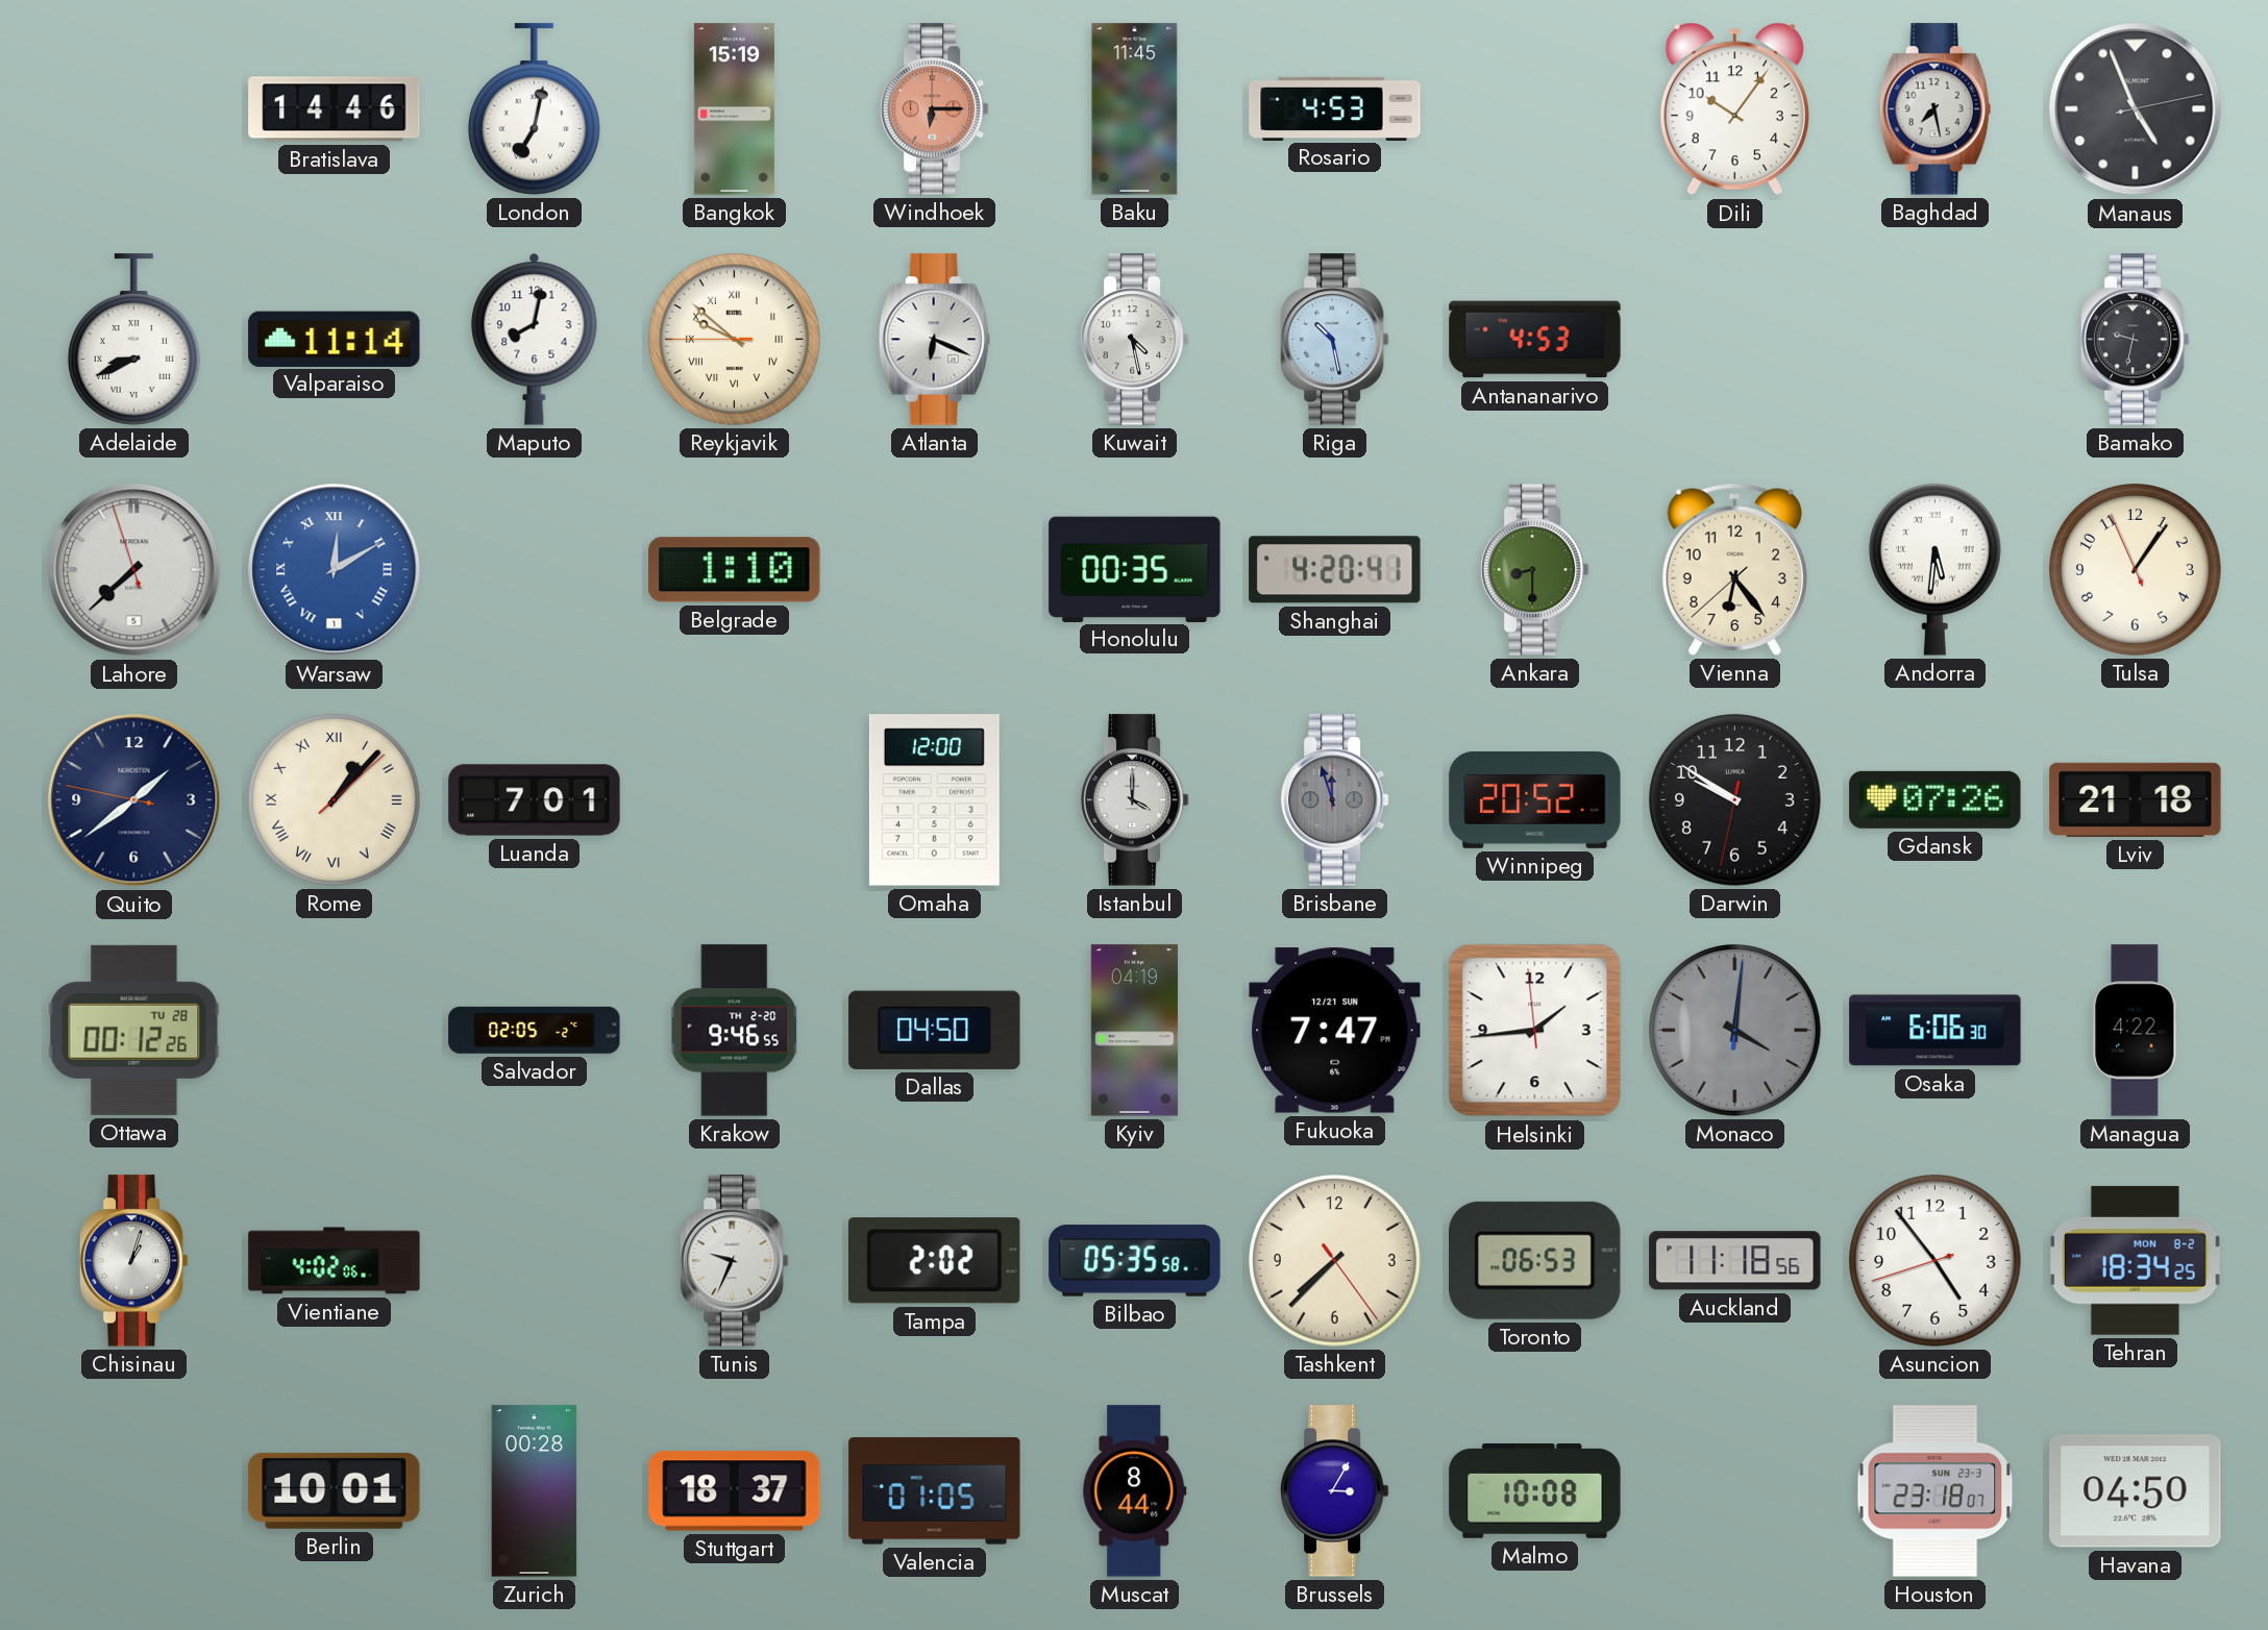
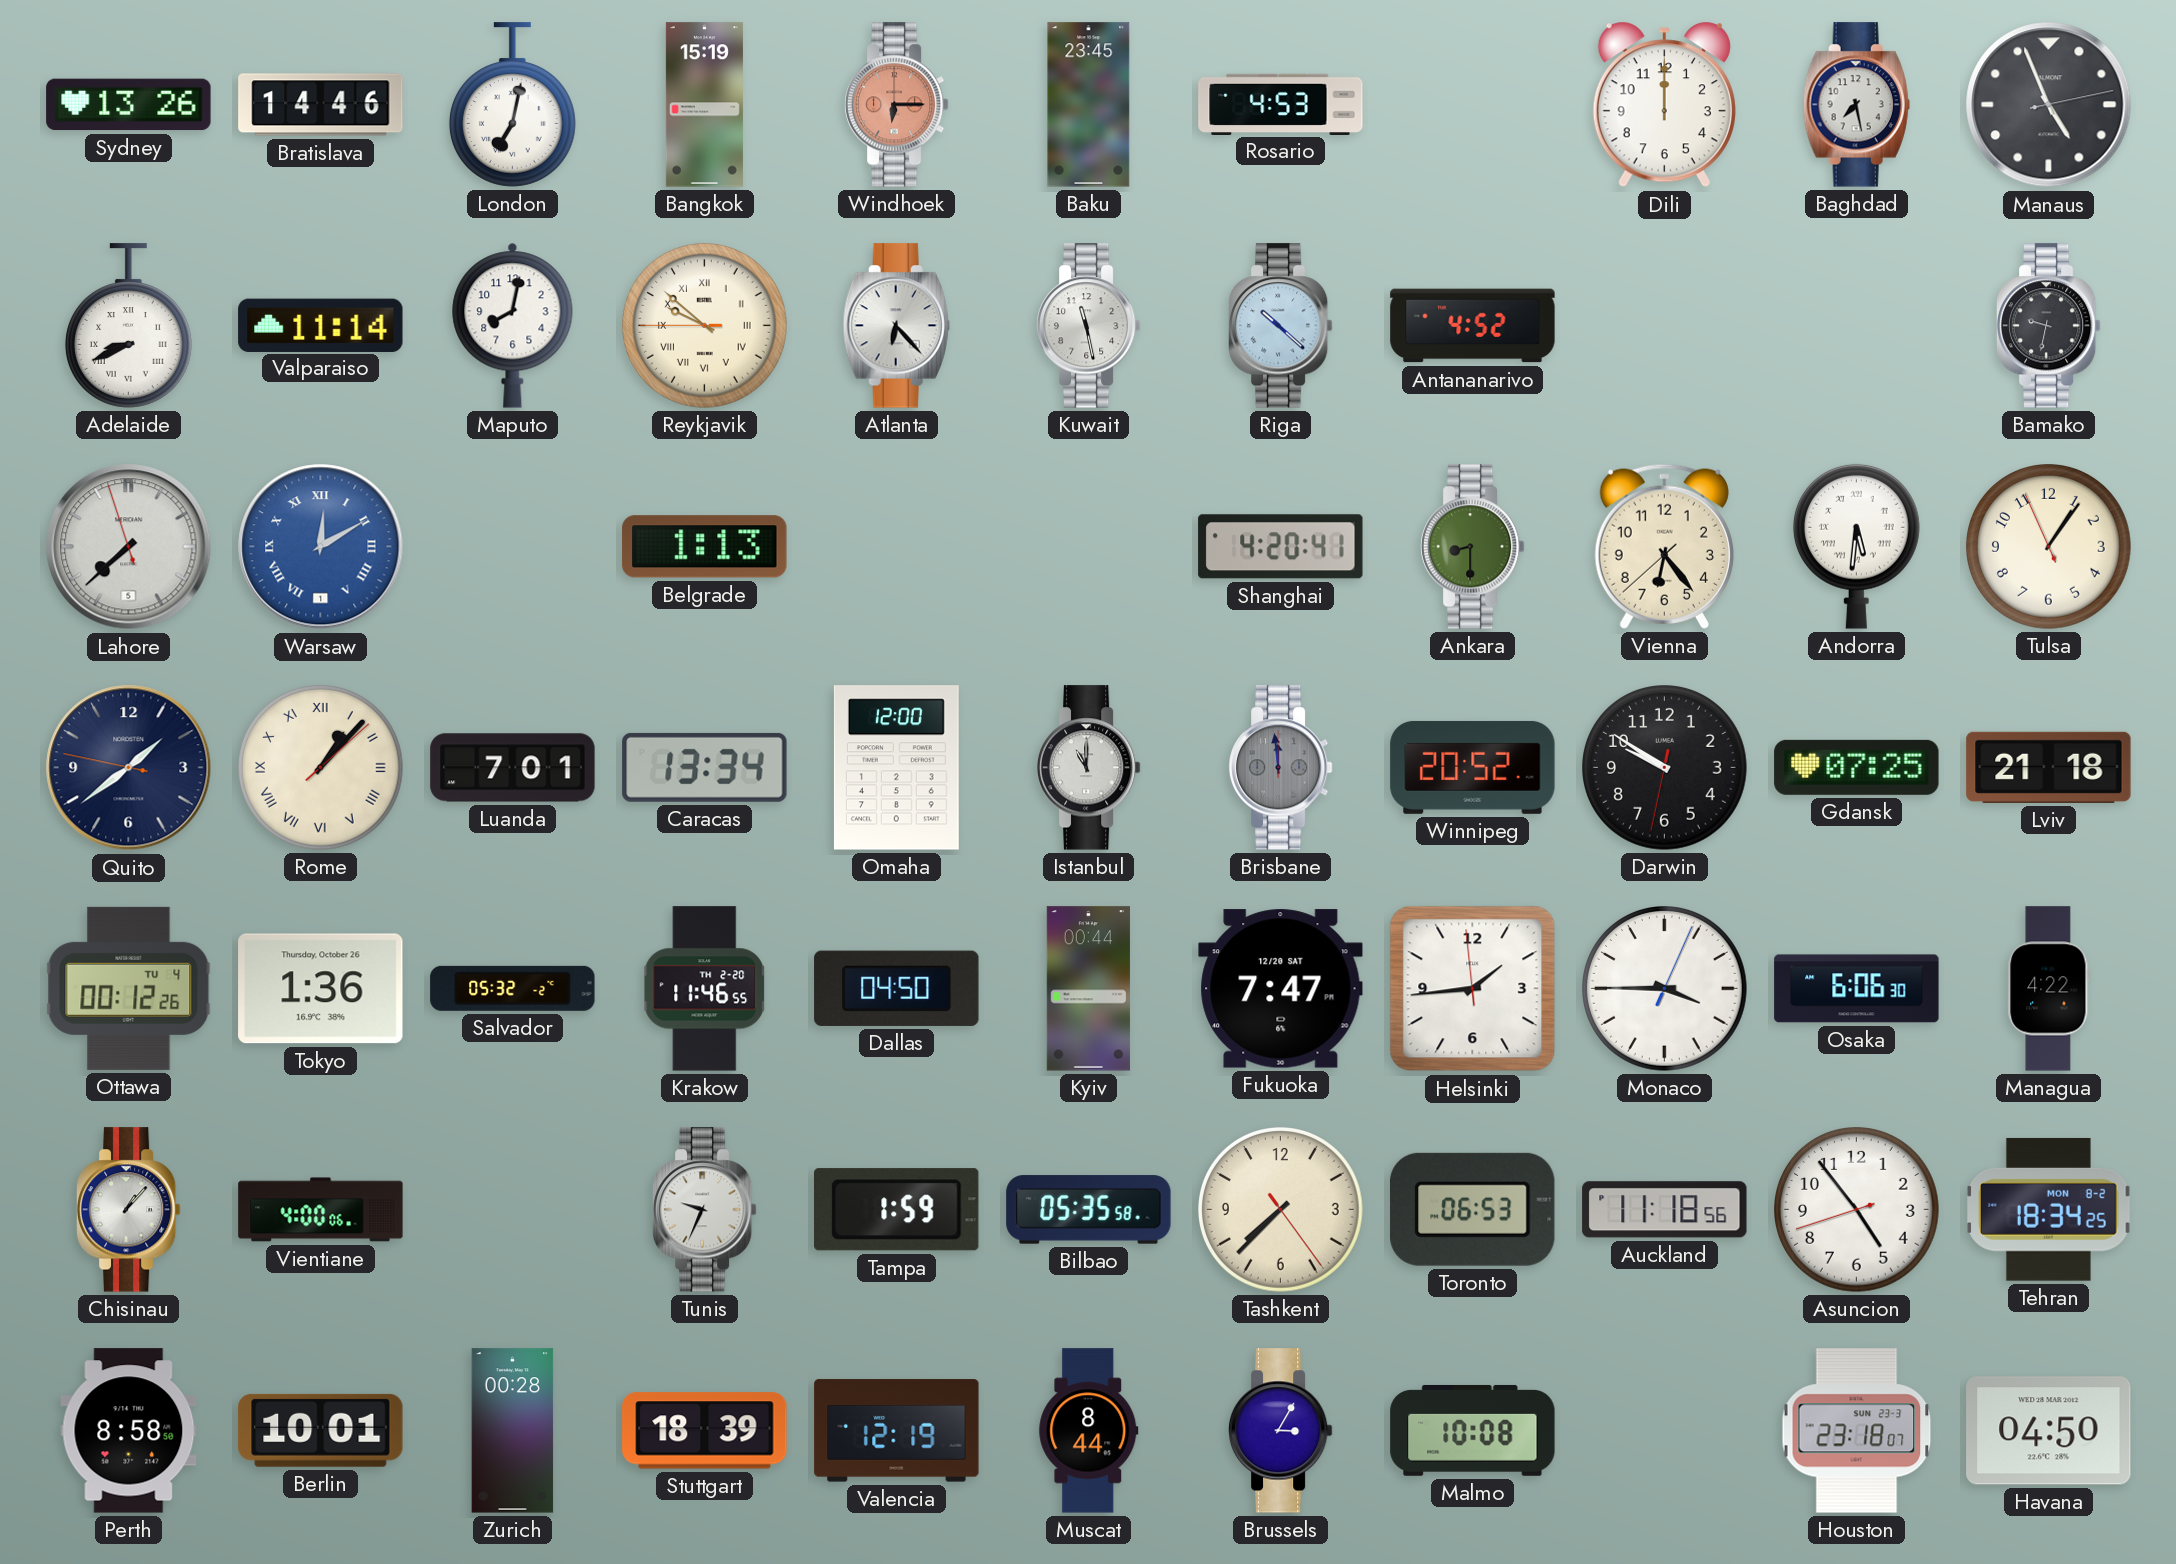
Sydney: none -> 13:26
Baku: 11:45 -> 23:45
Dili: 10:06 -> 12:00
Atlanta: 6:19 -> 6:23
Kuwait: 4:28 -> 11:28
Riga: 10:28 -> 10:22
Antananarivo: 4:53 -> 4:52
Belgrade: 1:10 -> 1:13
Honolulu: 00:35 -> none
Caracas: none -> 13:34
Istanbul: 4:00 -> 11:00
Brisbane: 11:57 -> 11:59
Gdansk: 07:26 -> 07:25
Ottawa date: TU 28 -> TU 4
Tokyo: none -> 1:36
Salvador: 02:05 -> 05:32
Krakow: 9:46 -> 11:46
Kyiv: 04:19 -> 00:44
Fukuoka date: 12/21 SUN -> 12/20 SAT
Monaco: 4:01 -> 3:45
Monaco dial: grey -> white
Chisinau: 1:03 -> 1:07
Vientiane: 4:02 -> 4:00
Tampa: 2:02 -> 1:59
Perth: none -> 8:58
Stuttgart: 18:37 -> 18:39
Valencia: 01:05 -> 12:19
